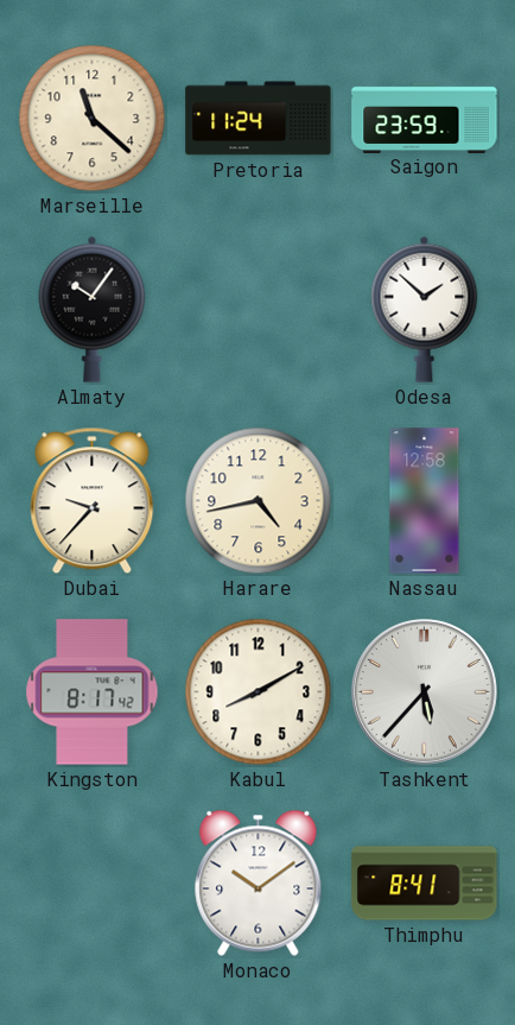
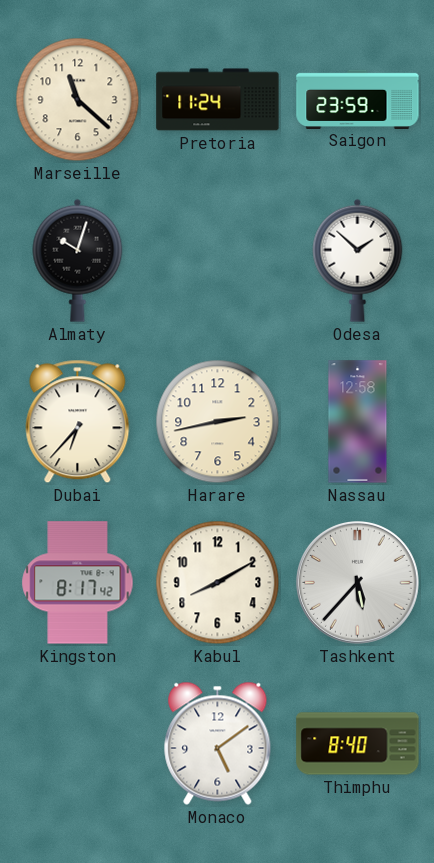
Almaty: 10:06 -> 10:03
Dubai: 9:37 -> 6:37
Harare: 4:43 -> 2:43
Monaco: 10:09 -> 5:09
Thimphu: 8:41 -> 8:40
